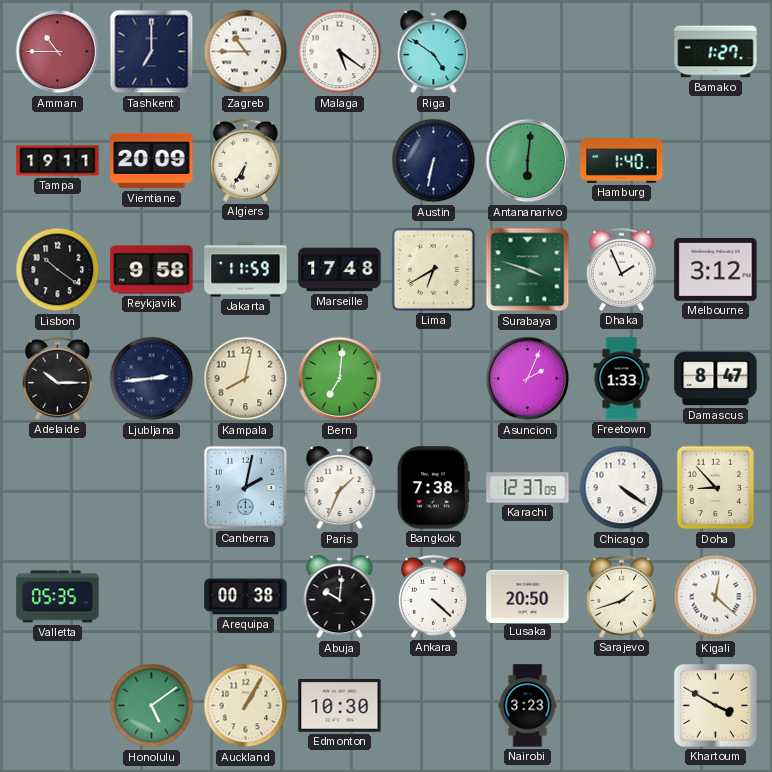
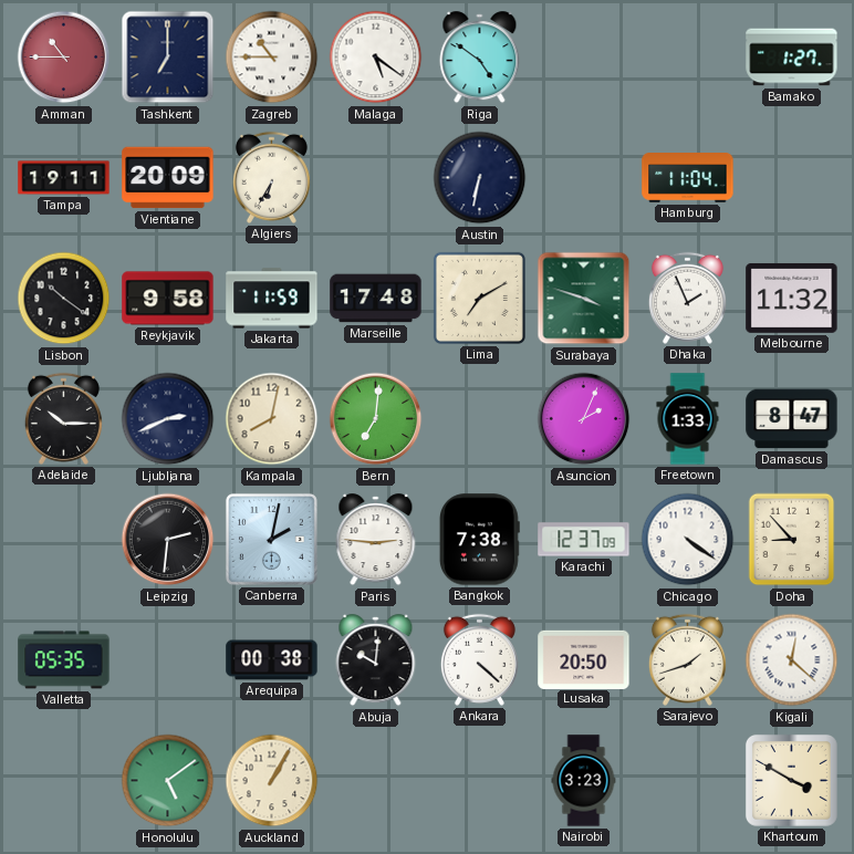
Antananarivo: 6:01 -> none
Hamburg: 1:40 -> 11:04
Lima: 6:40 -> 7:10
Melbourne: 3:12 -> 11:32
Ljubljana: 2:44 -> 2:41
Leipzig: none -> 2:31
Paris: 1:34 -> 2:46
Edmonton: 10:30 -> none
